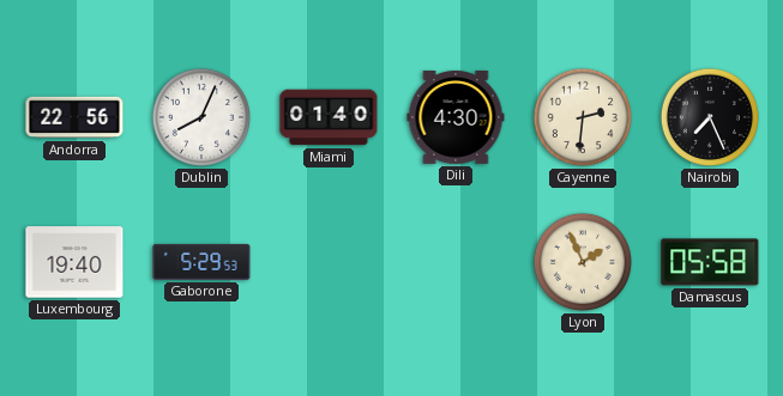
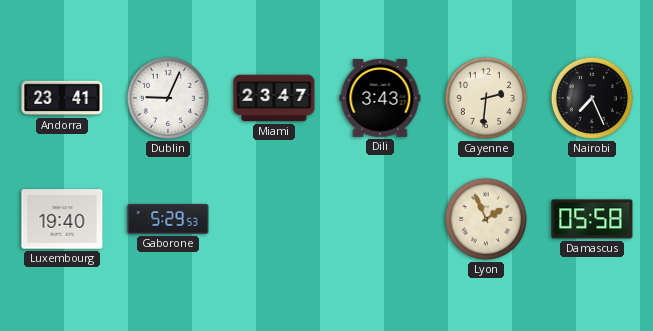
Andorra: 22:56 -> 23:41
Dublin: 8:04 -> 9:04
Miami: 01:40 -> 23:47
Dili: 4:30 -> 3:43
